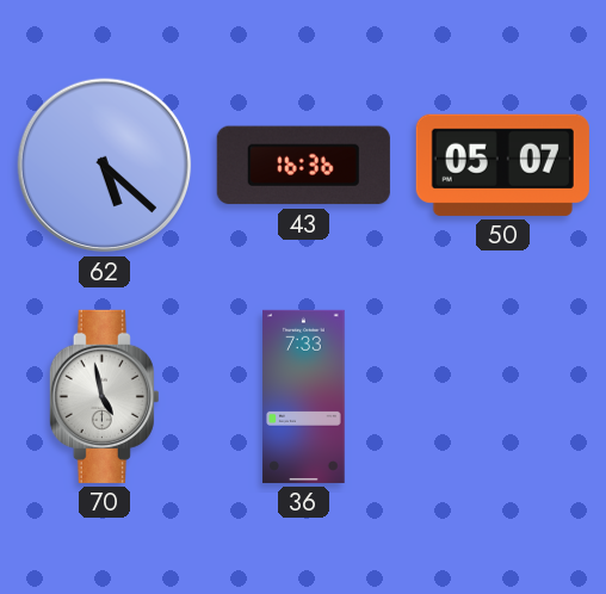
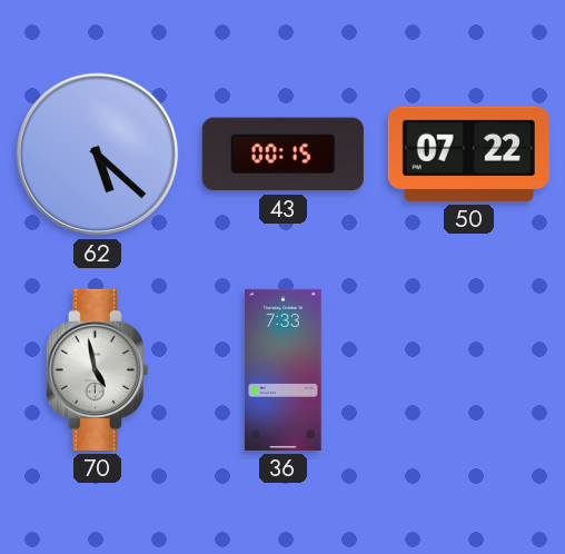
43: 16:36 -> 00:15
50: 05:07 -> 07:22
